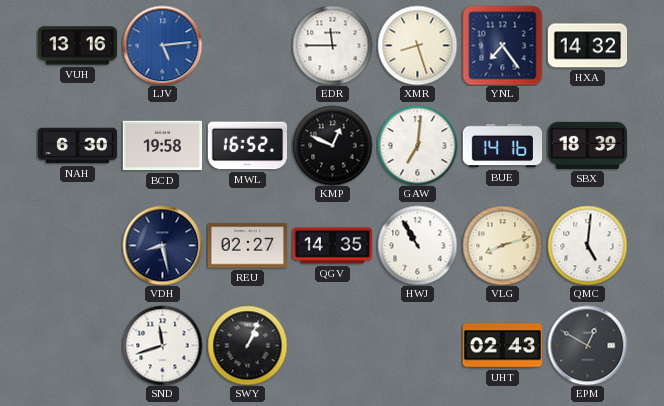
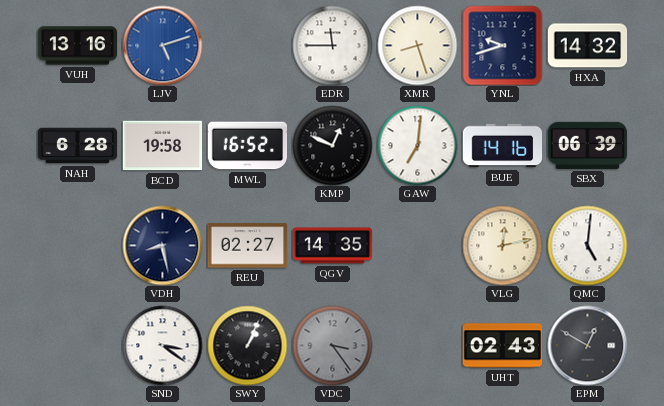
LJV: 5:14 -> 5:12
YNL: 7:24 -> 9:42
NAH: 6:30 -> 6:28
SBX: 18:39 -> 06:39
HWJ: 10:55 -> none
VLG: 8:12 -> 12:13
SND: 11:42 -> 3:21
VDC: none -> 3:24
